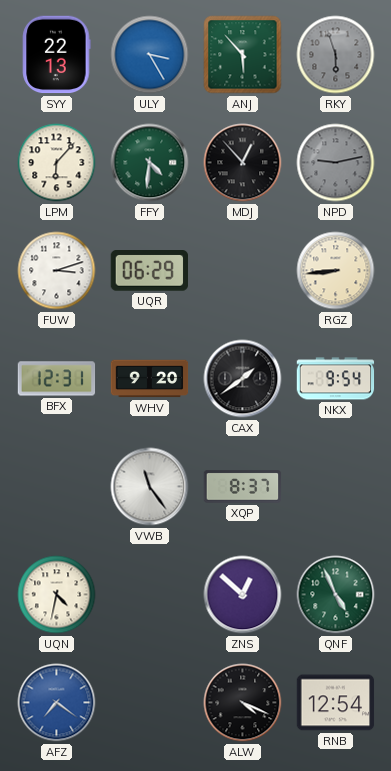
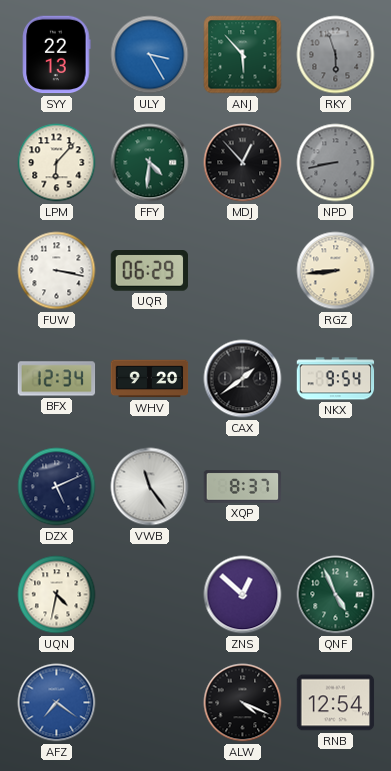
NPD: 9:13 -> 8:43
FUW: 3:12 -> 3:17
BFX: 12:31 -> 12:34
DZX: none -> 5:11
